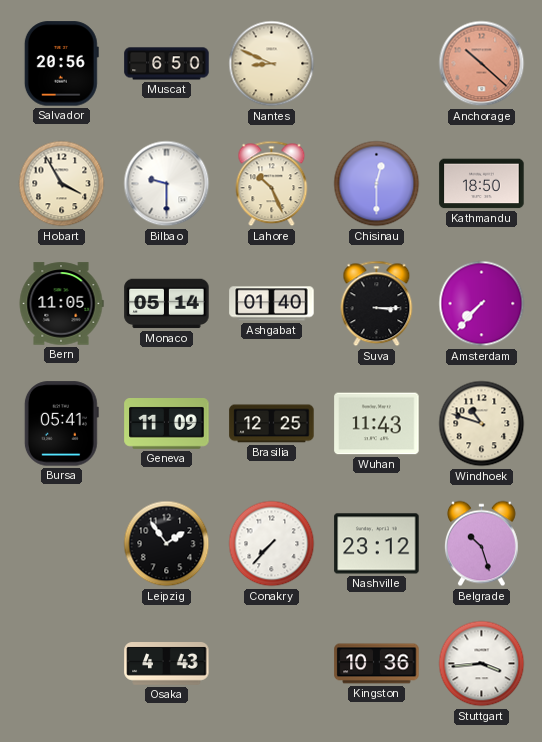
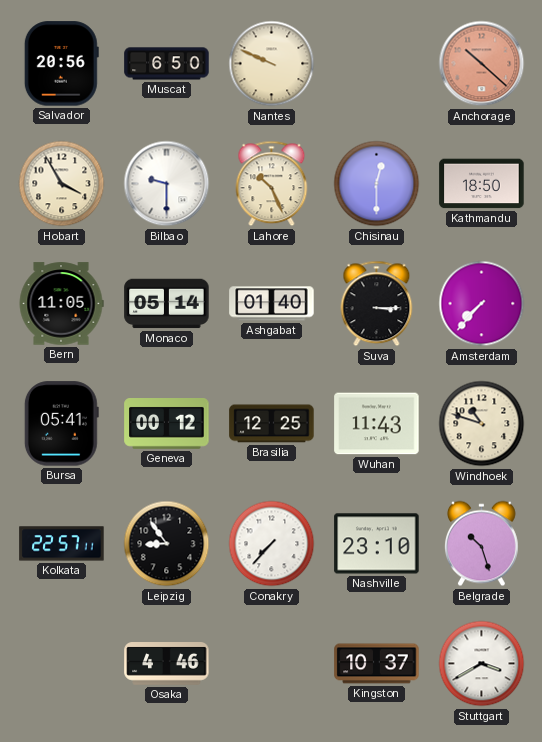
Nantes: 8:49 -> 9:49
Geneva: 11:09 -> 00:12
Kolkata: none -> 22:57
Leipzig: 1:54 -> 8:54
Nashville: 23:12 -> 23:10
Osaka: 4:43 -> 4:46
Kingston: 10:36 -> 10:37
Stuttgart: 3:44 -> 3:40
